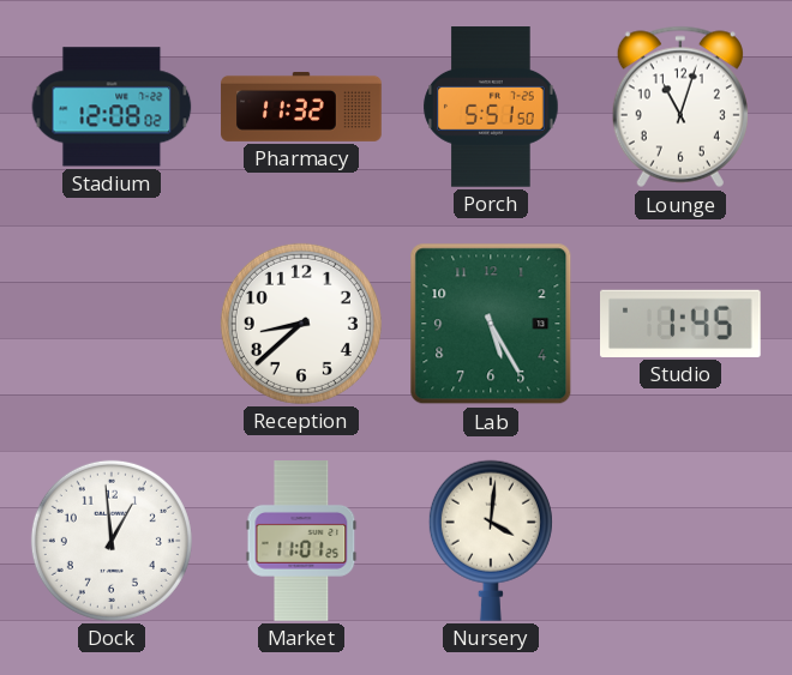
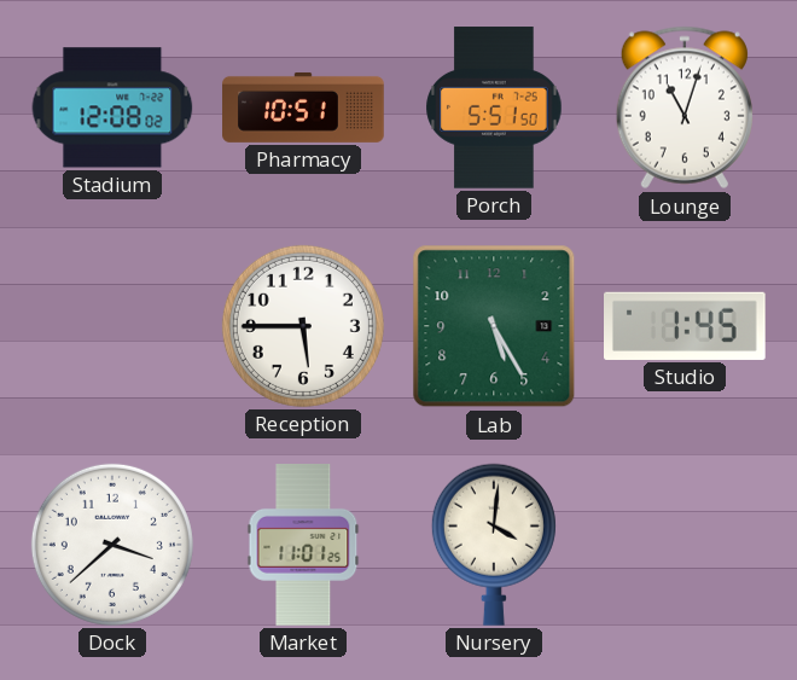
Pharmacy: 11:32 -> 10:51
Reception: 8:38 -> 5:45
Dock: 12:59 -> 3:38
